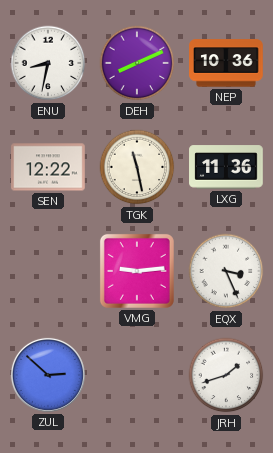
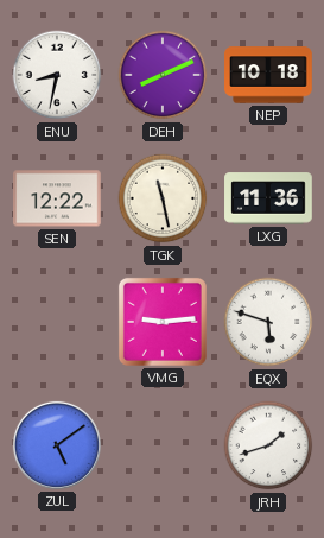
NEP: 10:36 -> 10:18
EQX: 3:26 -> 5:48
ZUL: 2:52 -> 5:09
